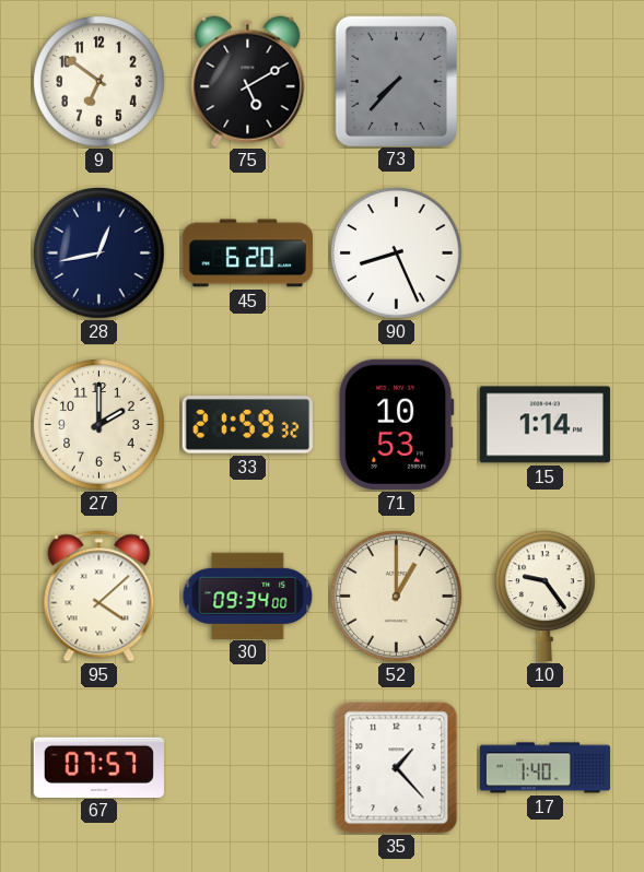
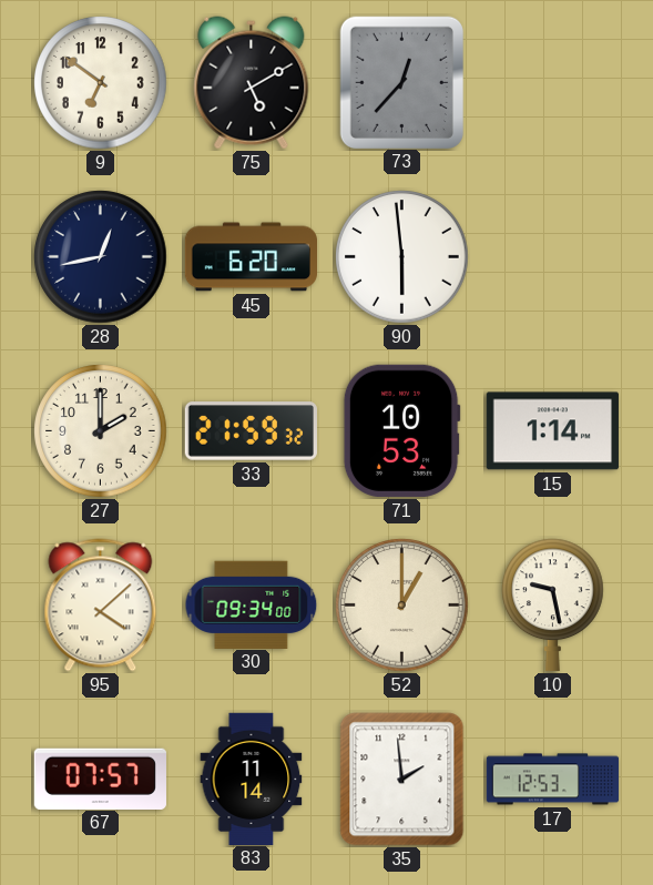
73: 7:37 -> 12:37
90: 8:26 -> 5:59
10: 9:24 -> 9:28
83: none -> 11:14
35: 1:23 -> 1:59
17: 1:40 -> 12:53
